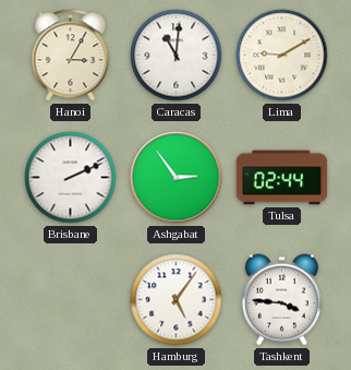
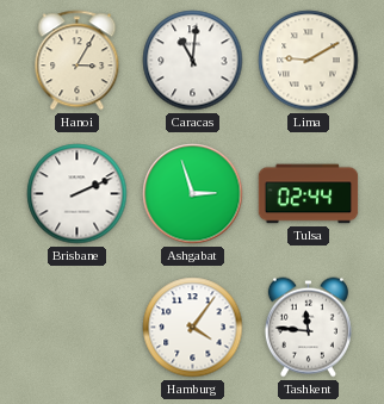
Ashgabat: 2:54 -> 2:57
Hamburg: 5:06 -> 4:06
Tashkent: 3:46 -> 11:46
